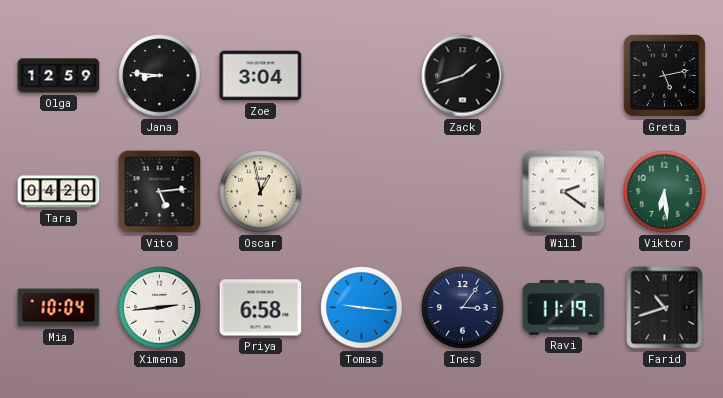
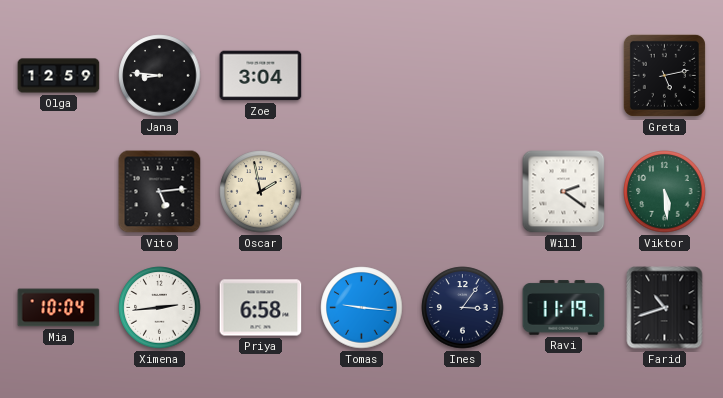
Zack: 1:42 -> none
Tara: 04:20 -> none
Oscar: 12:58 -> 1:58
Viktor: 6:29 -> 5:29
